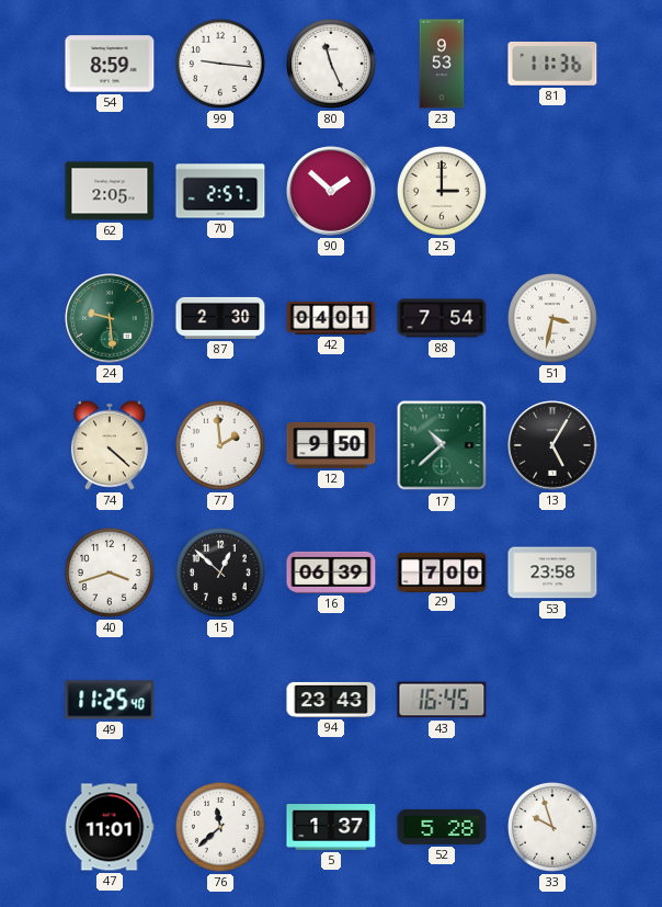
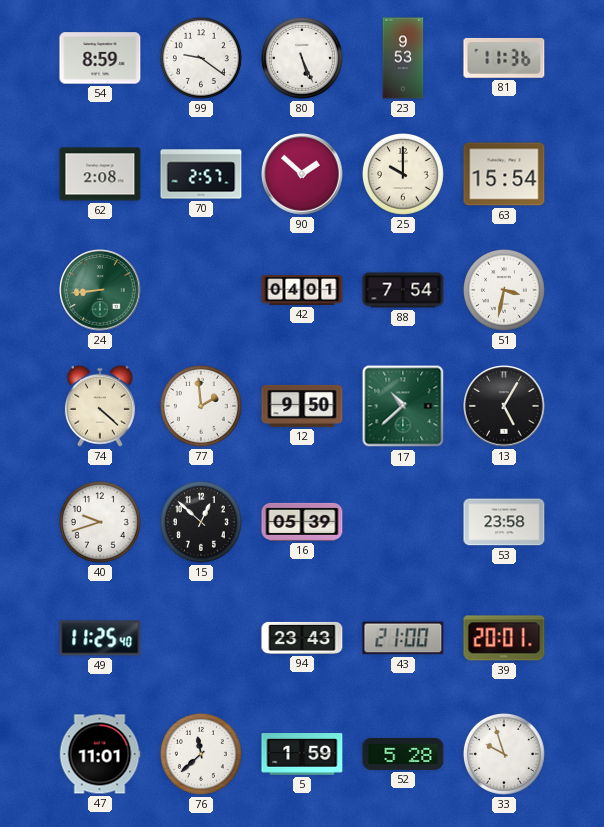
99: 9:16 -> 9:21
80: 11:26 -> 5:26
62: 2:05 -> 2:08
25: 3:00 -> 10:00
63: none -> 15:54
24: 9:29 -> 8:44
87: 2:30 -> none
40: 3:42 -> 9:42
16: 06:39 -> 05:39
29: 7:00 -> none
43: 16:45 -> 21:00
39: none -> 20:01
5: 1:37 -> 1:59
